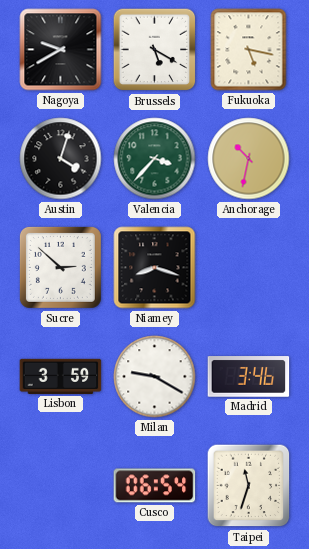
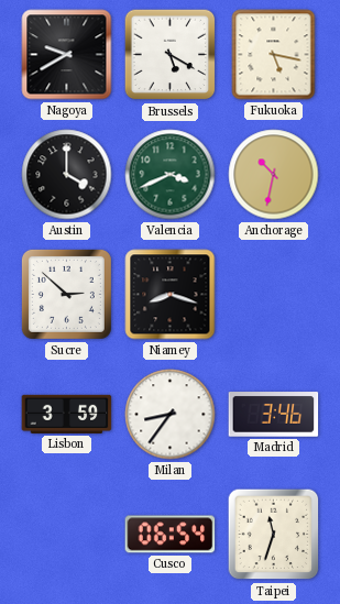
Austin: 4:03 -> 4:00
Valencia: 3:37 -> 3:41
Milan: 9:20 -> 8:36
